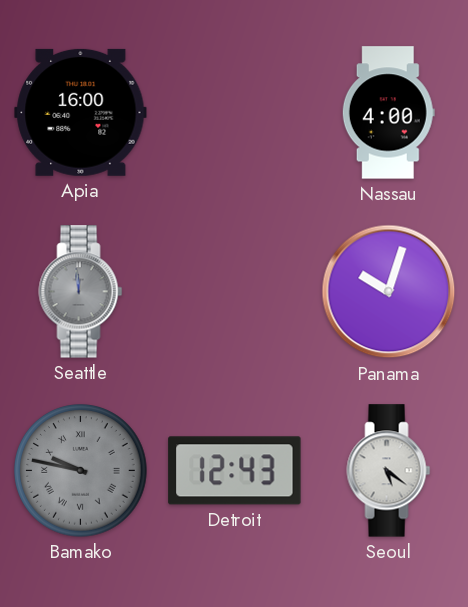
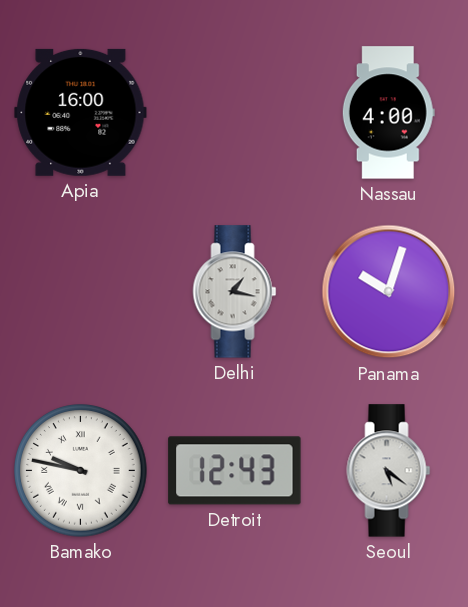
Seattle: 11:59 -> none
Delhi: none -> 1:17
Bamako dial: grey -> white
